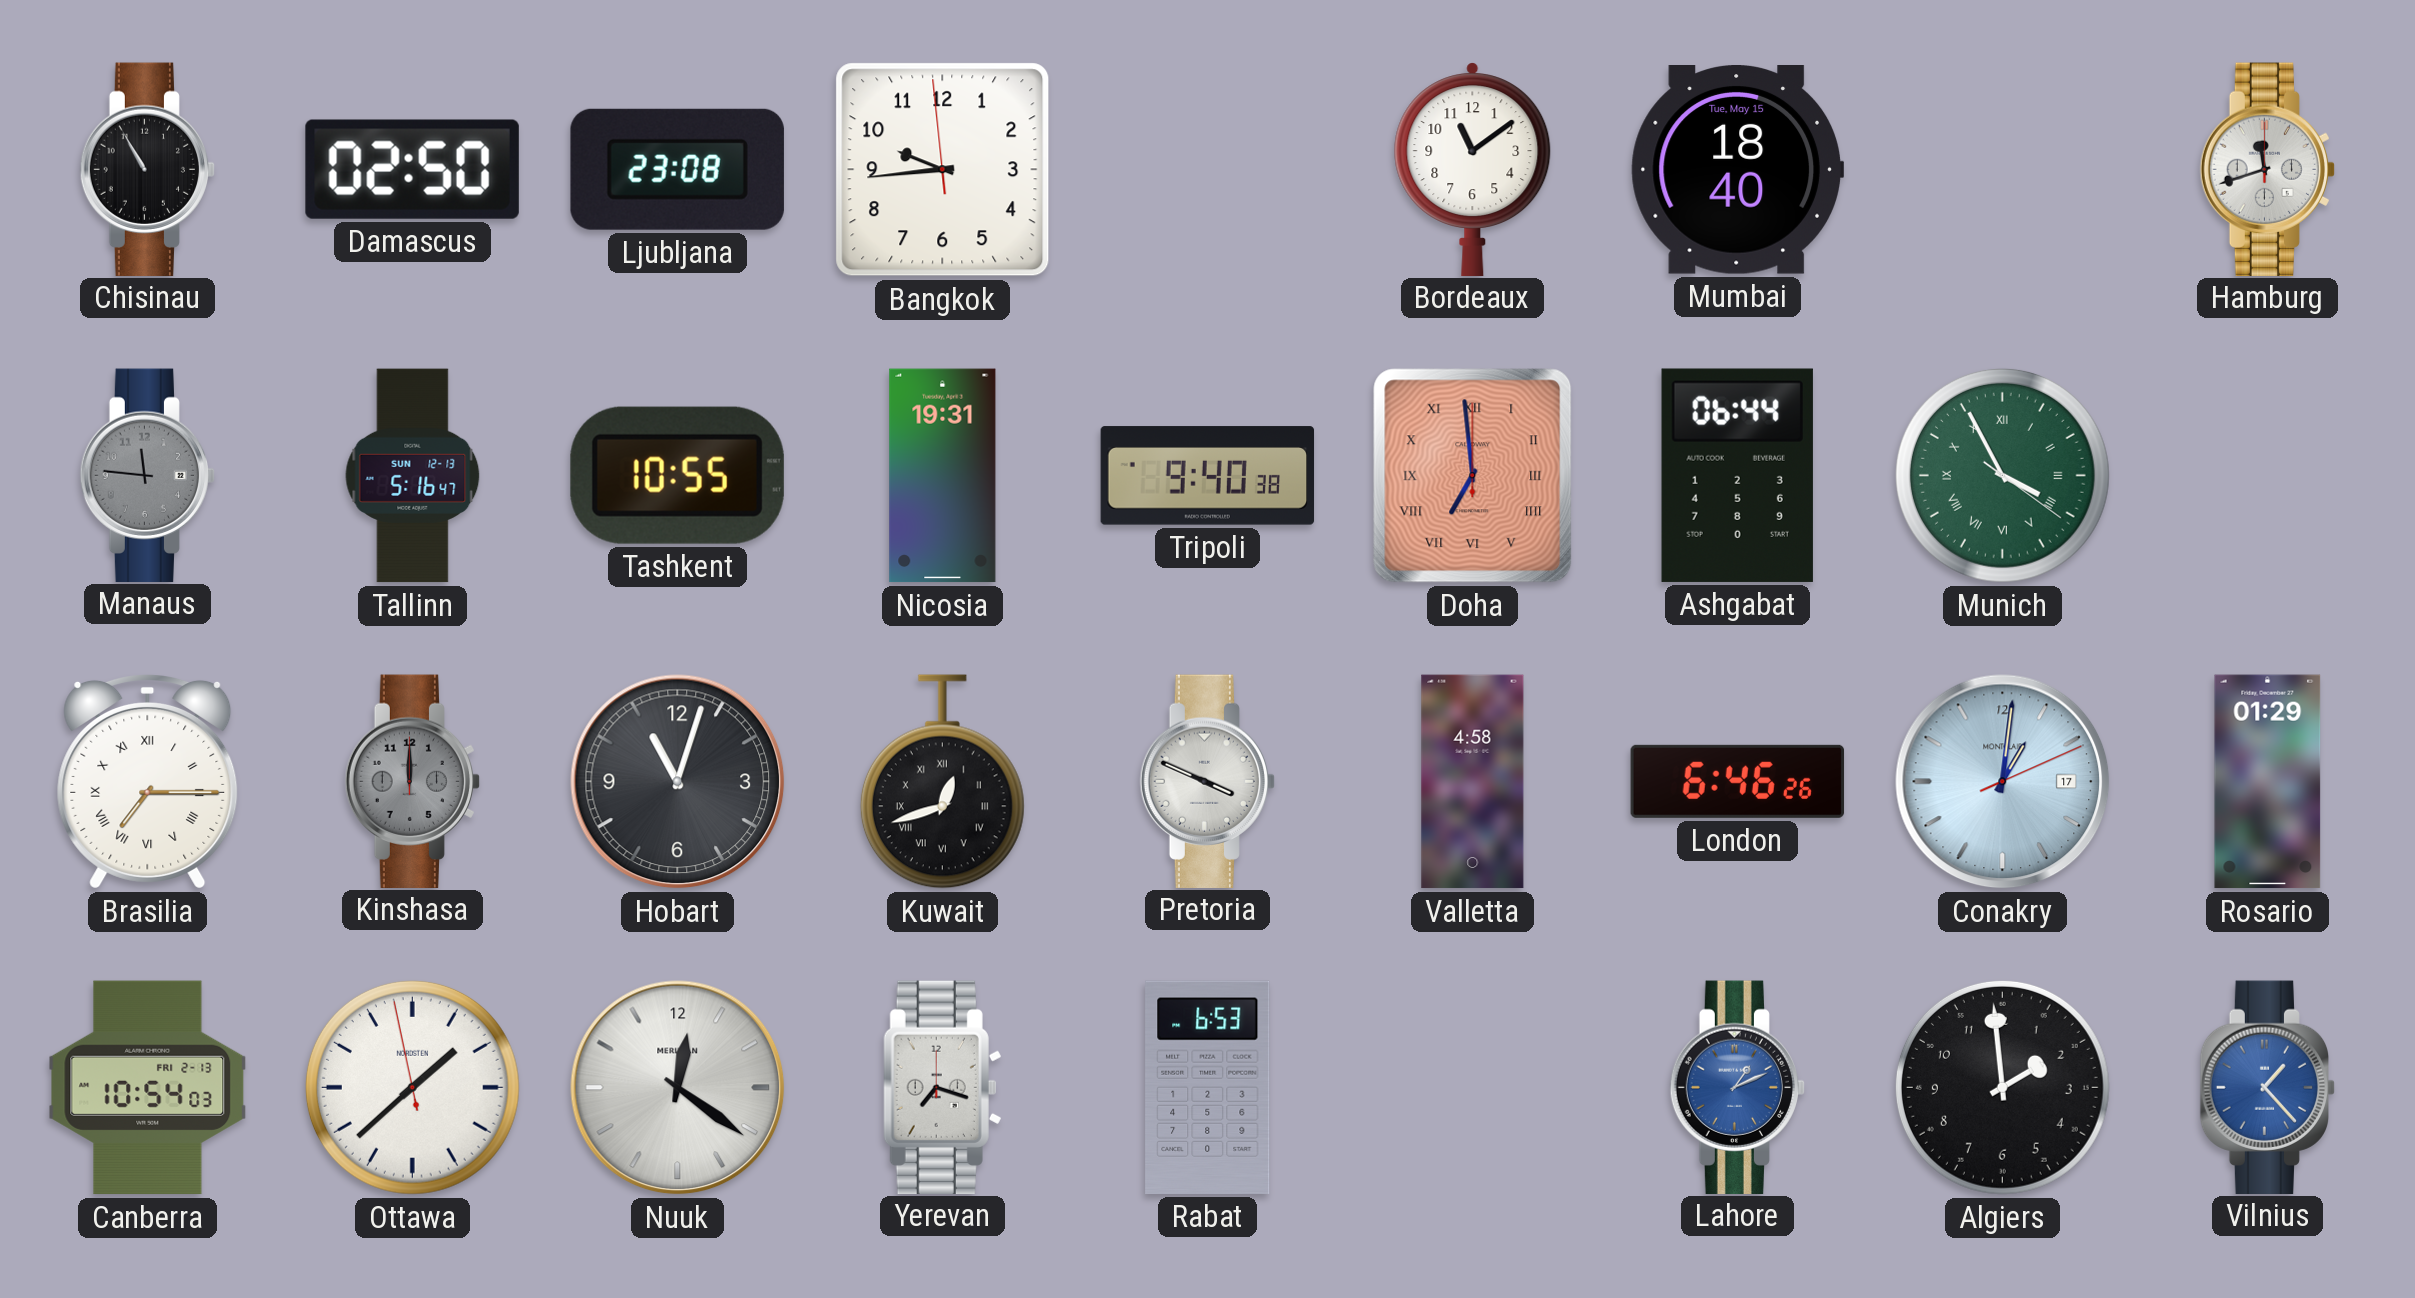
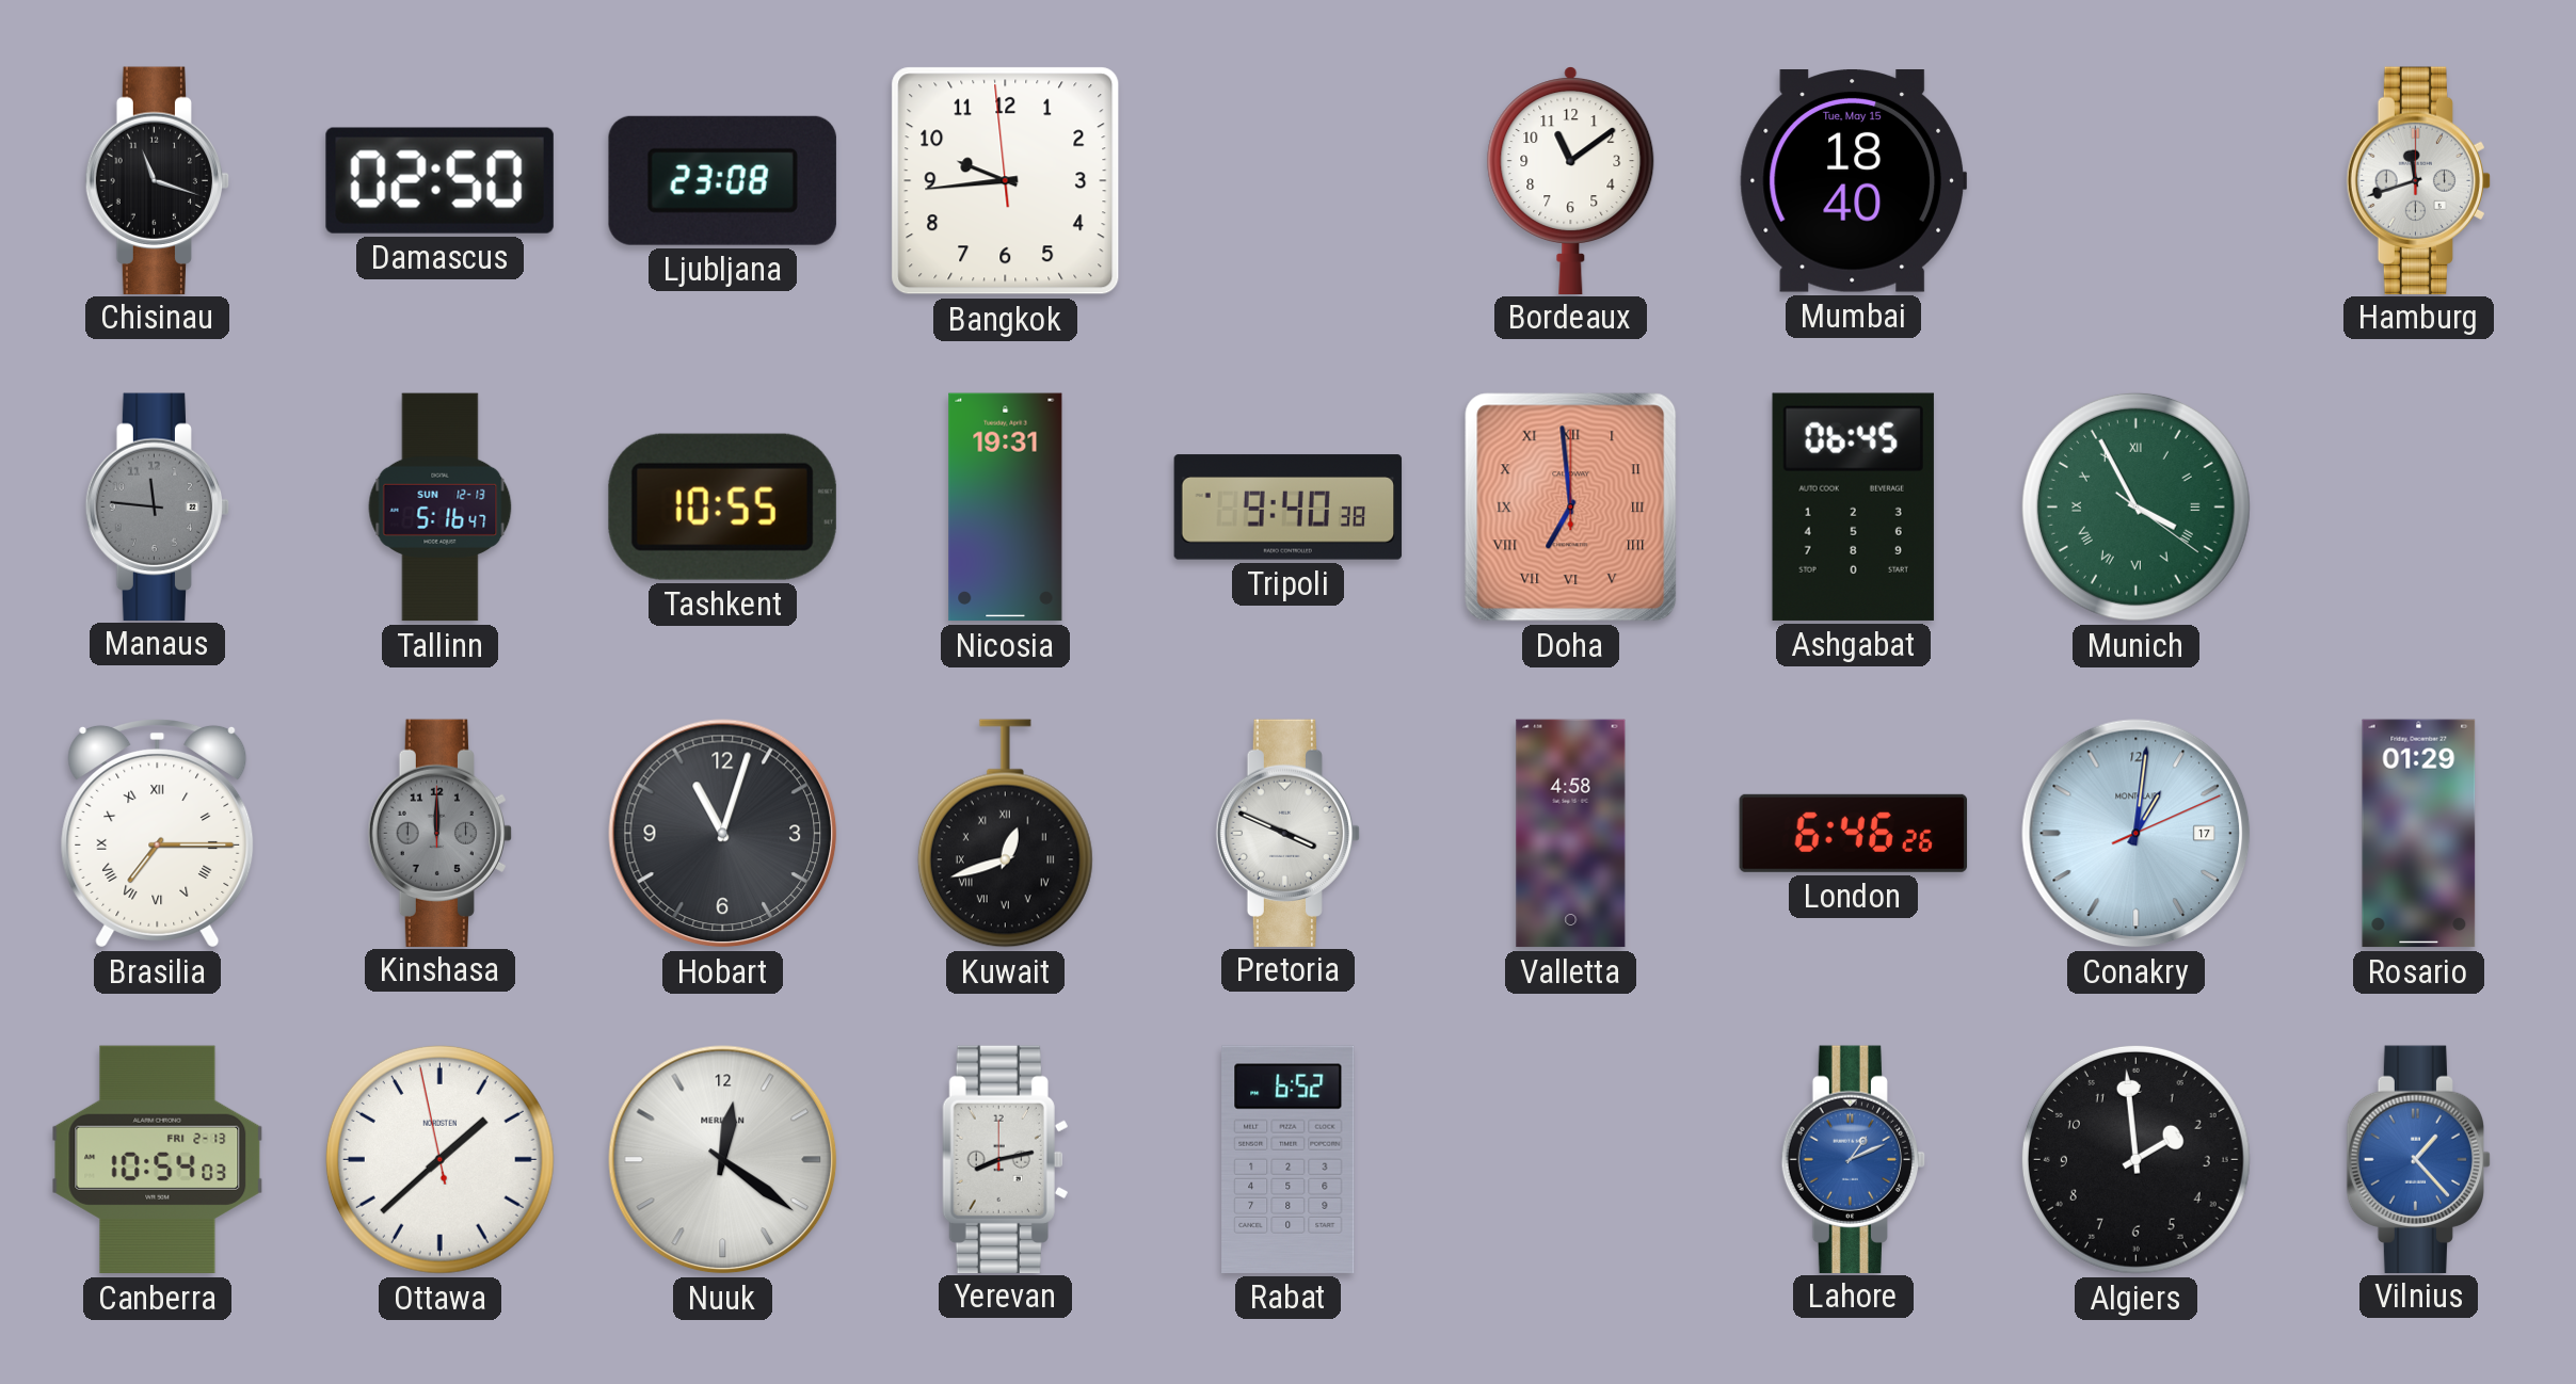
Chisinau: 10:55 -> 11:18
Ashgabat: 06:44 -> 06:45
Yerevan: 7:18 -> 8:13
Rabat: 6:53 -> 6:52
